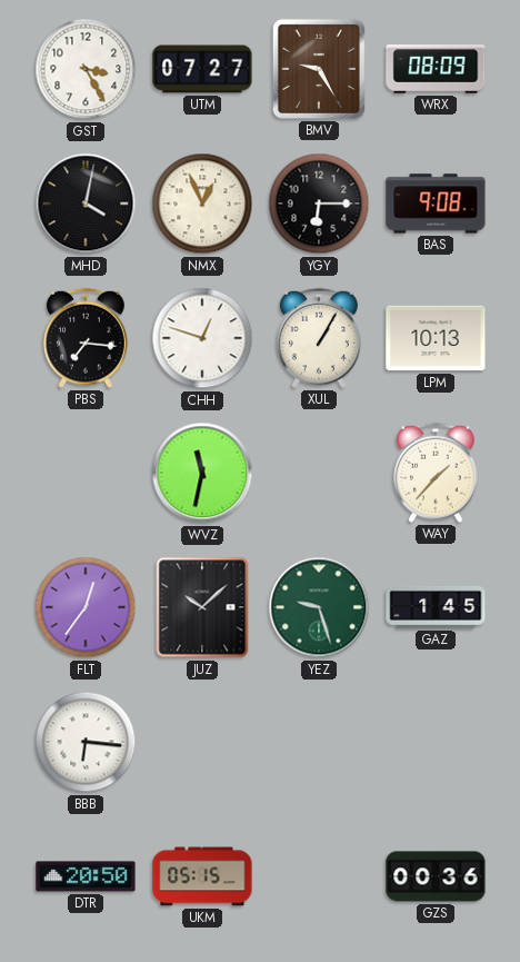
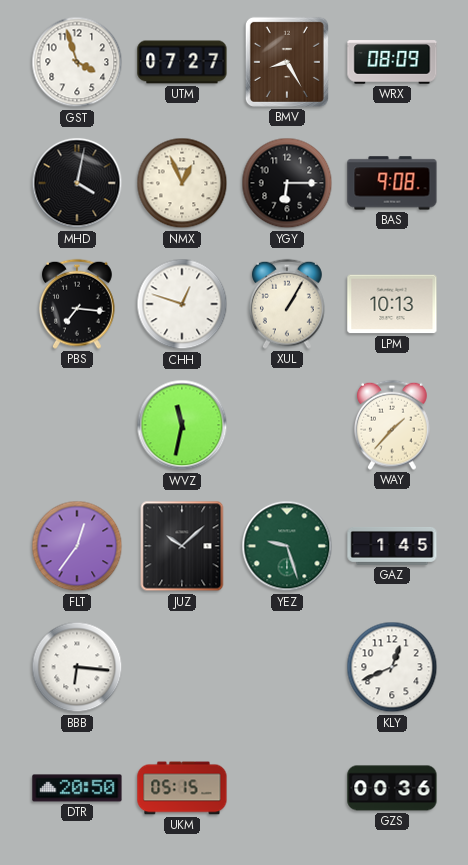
GST: 3:25 -> 3:57
BMV: 9:25 -> 8:25
KLY: none -> 12:41
